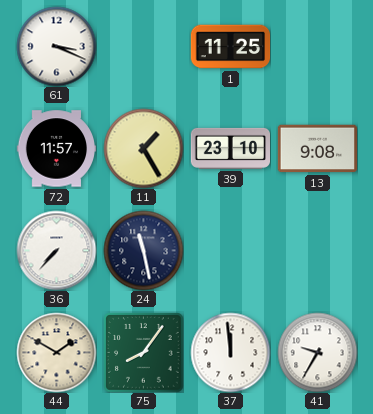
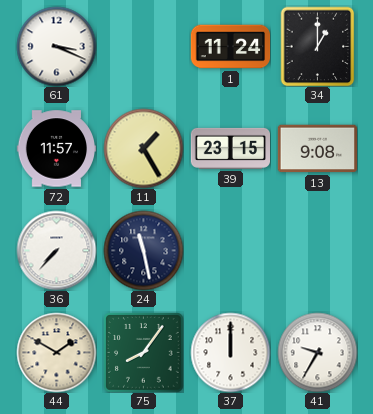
1: 11:25 -> 11:24
34: none -> 1:00
39: 23:10 -> 23:15
37: 11:59 -> 12:00
